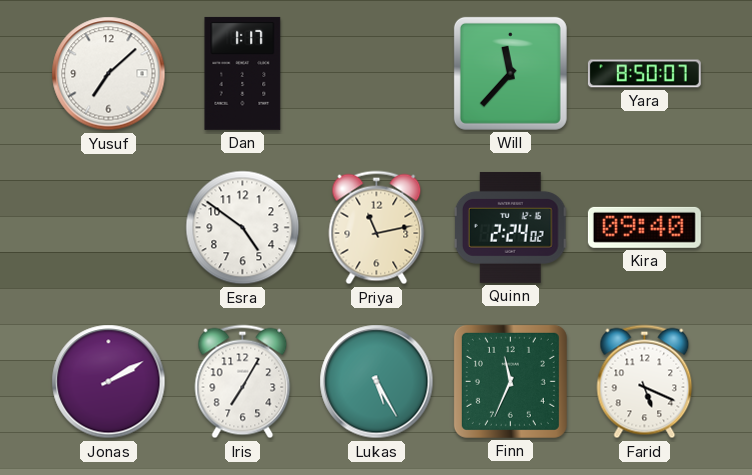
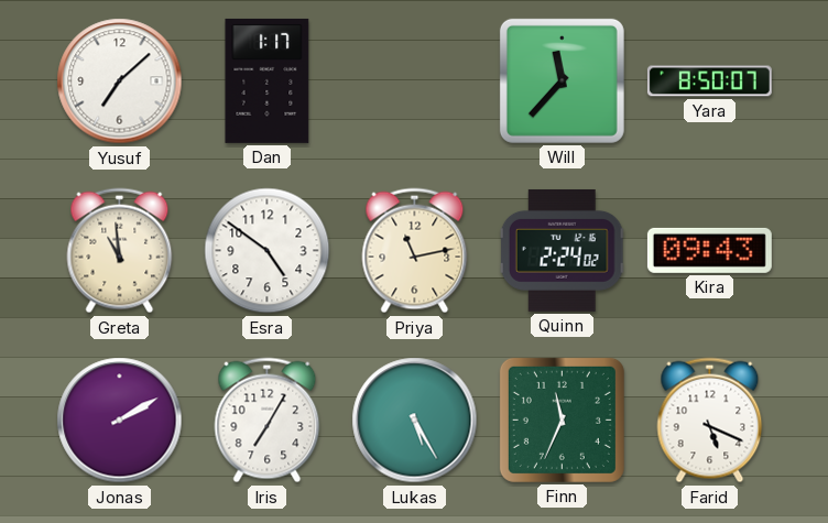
Greta: none -> 10:59
Kira: 09:40 -> 09:43
